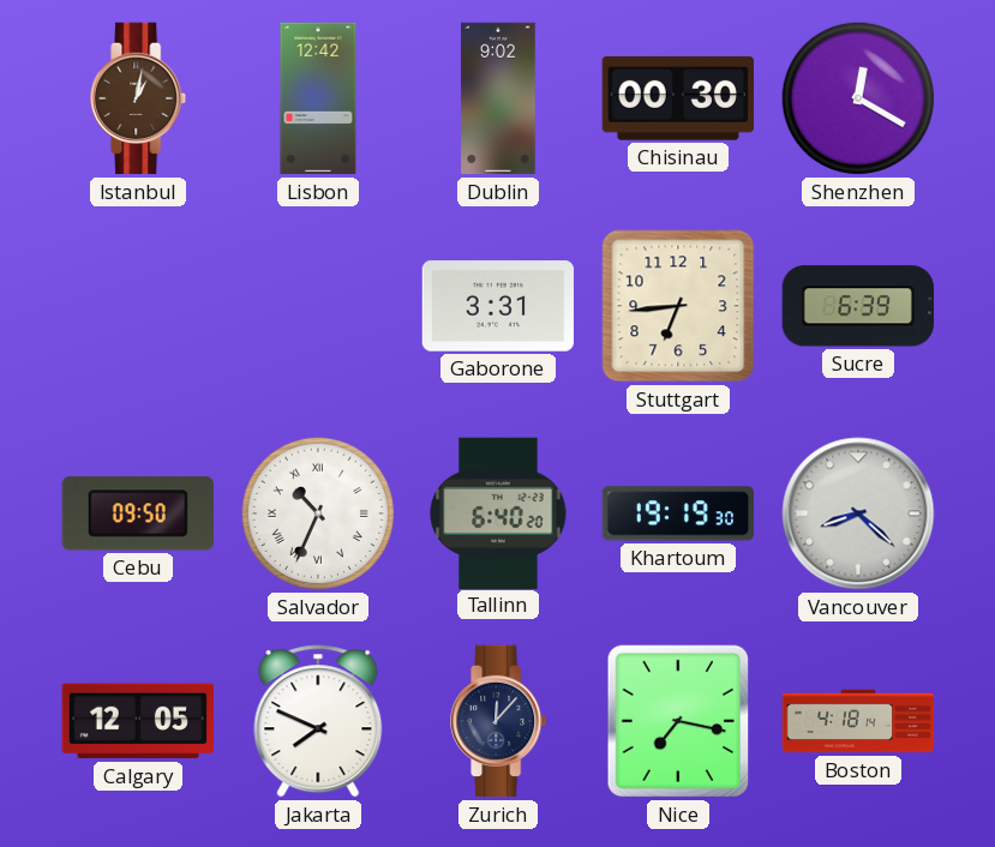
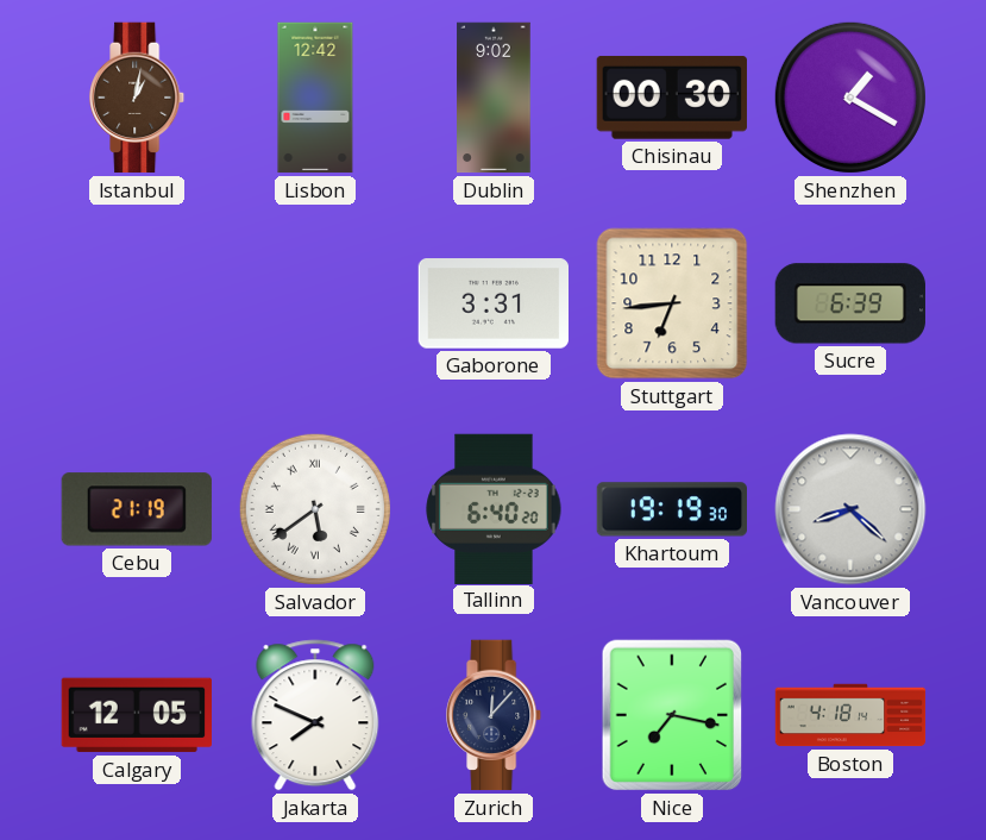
Shenzhen: 12:20 -> 1:20
Cebu: 09:50 -> 21:19
Salvador: 10:34 -> 5:39
